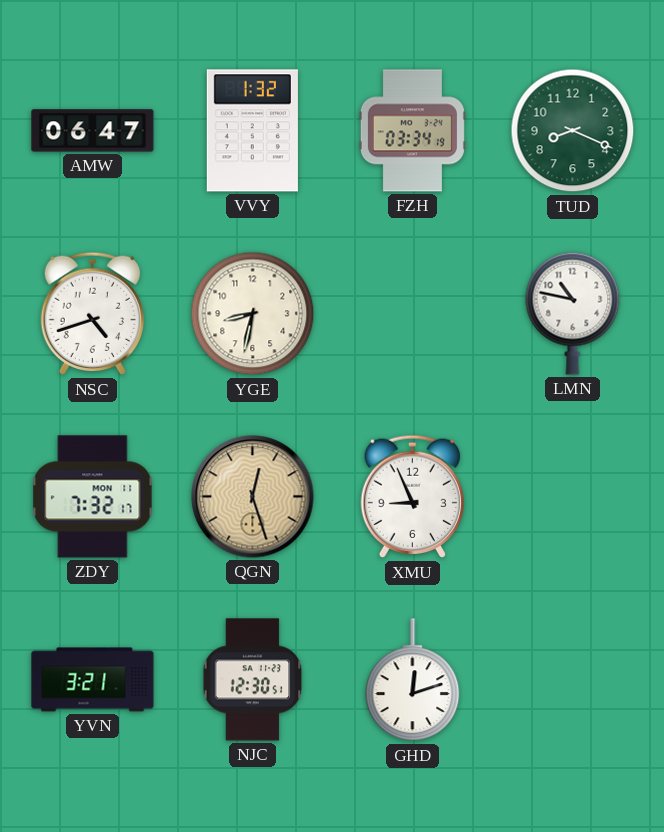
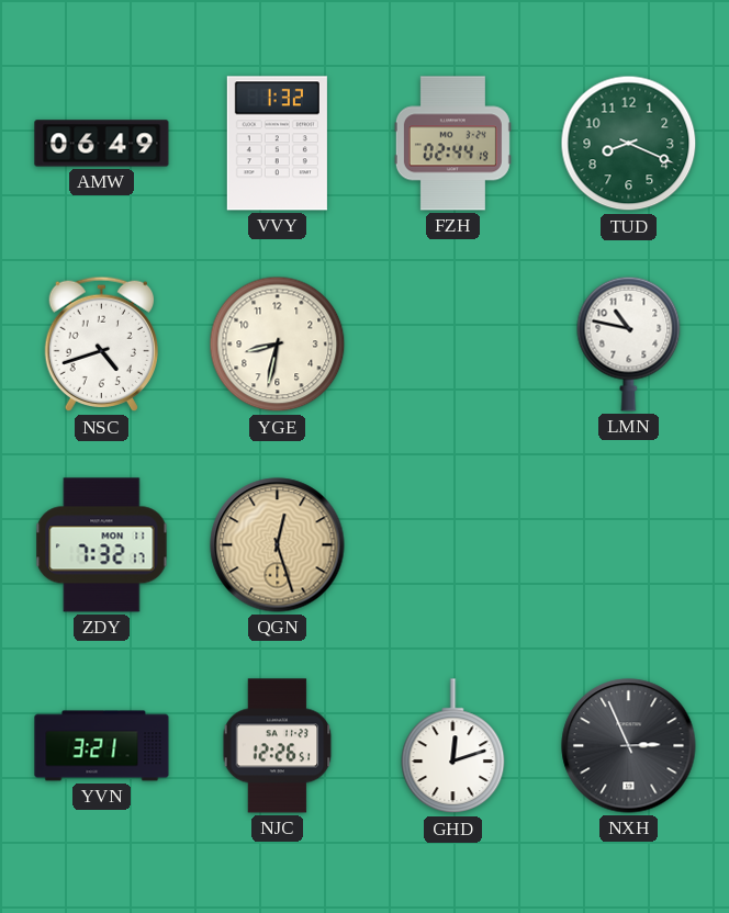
AMW: 06:47 -> 06:49
FZH: 03:34 -> 02:44
XMU: 8:56 -> none
NJC: 12:30 -> 12:26
NXH: none -> 2:56
